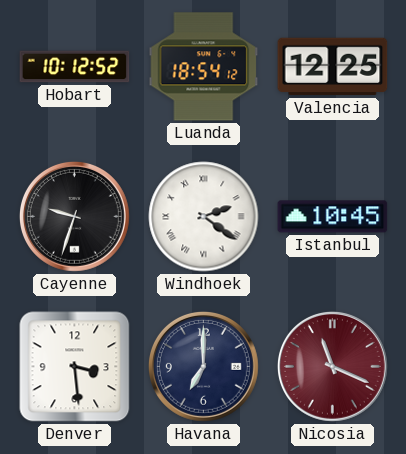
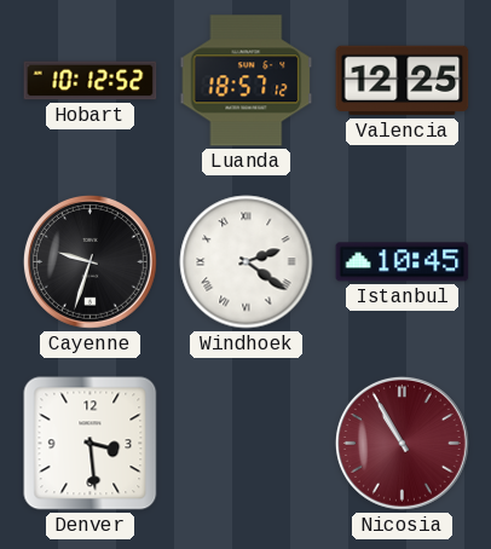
Luanda: 18:54 -> 18:57
Havana: 7:00 -> none
Nicosia: 11:19 -> 10:55
